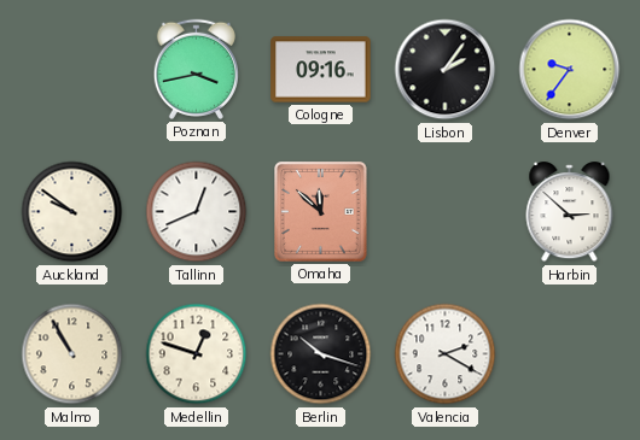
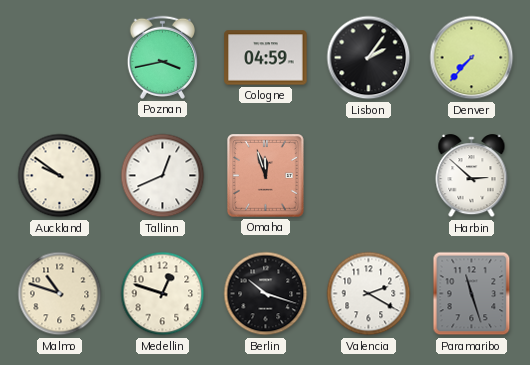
Cologne: 09:16 -> 04:59
Denver: 9:36 -> 7:37
Omaha: 11:52 -> 11:57
Malmo: 10:55 -> 10:48
Paramaribo: none -> 11:27
